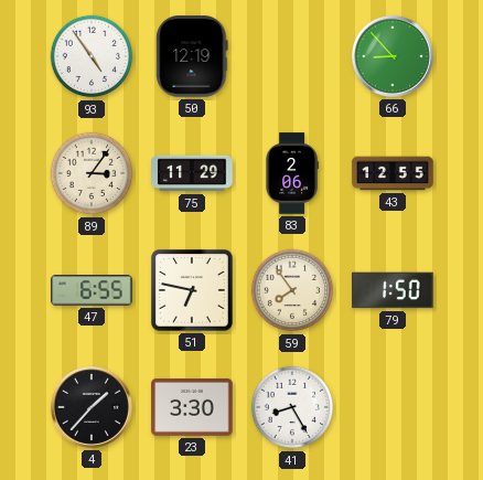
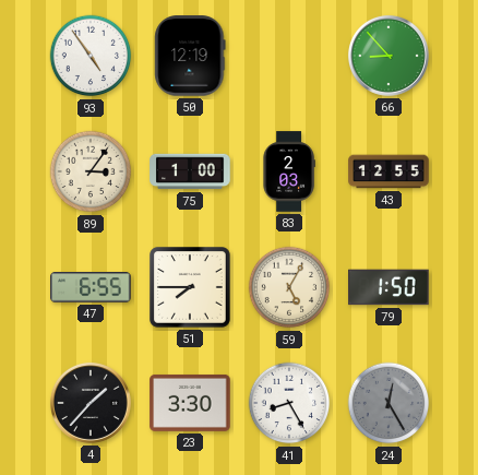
75: 11:29 -> 1:00
83: 2:06 -> 2:03
51: 6:47 -> 7:45
59: 7:54 -> 5:05
24: none -> 12:25
